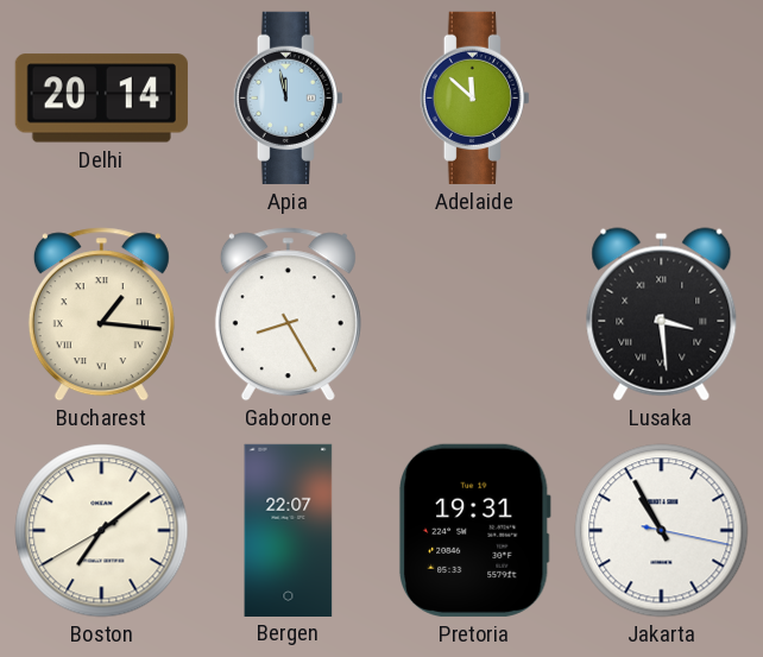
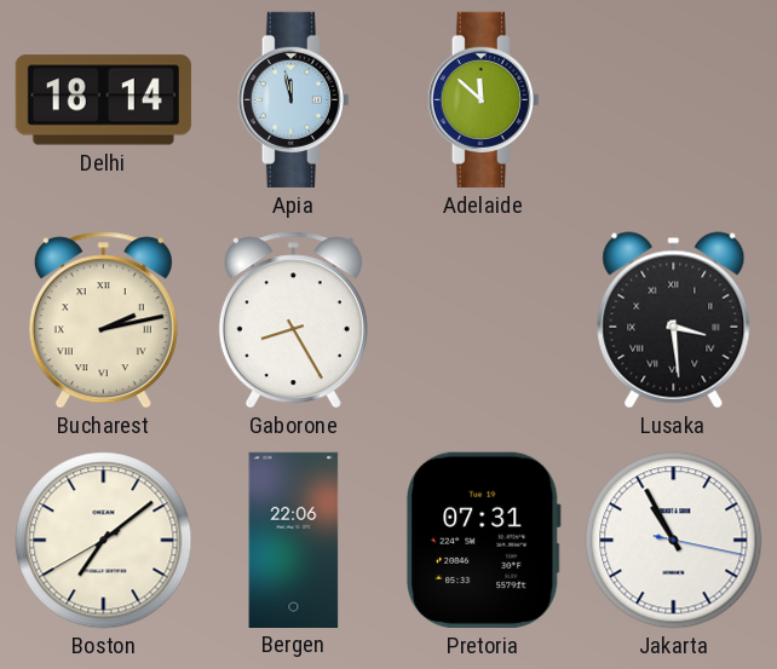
Delhi: 20:14 -> 18:14
Bucharest: 1:16 -> 2:13
Bergen: 22:07 -> 22:06
Pretoria: 19:31 -> 07:31
